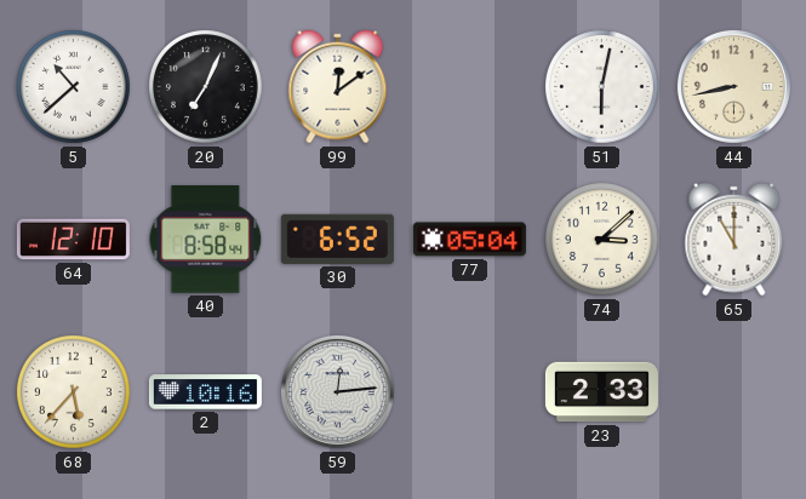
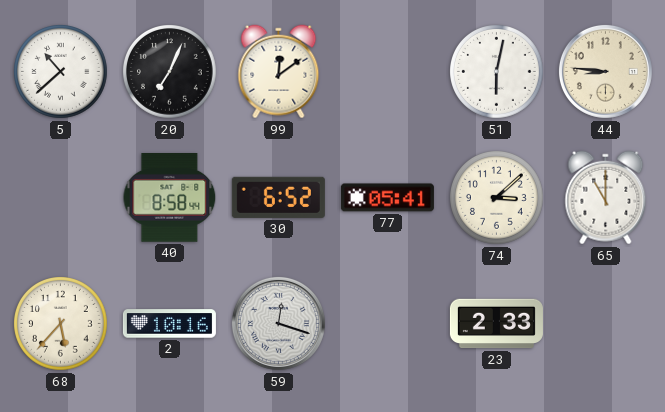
44: 8:43 -> 8:46
64: 12:10 -> none
77: 05:04 -> 05:41
59: 12:14 -> 12:18
